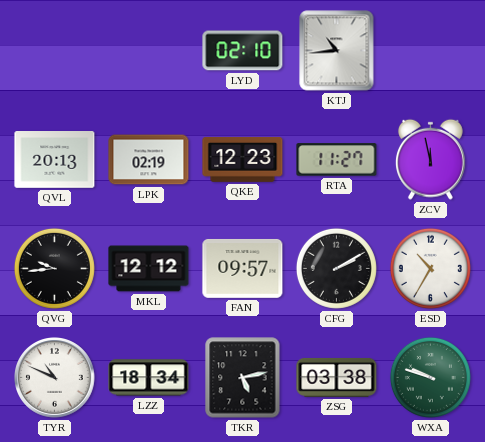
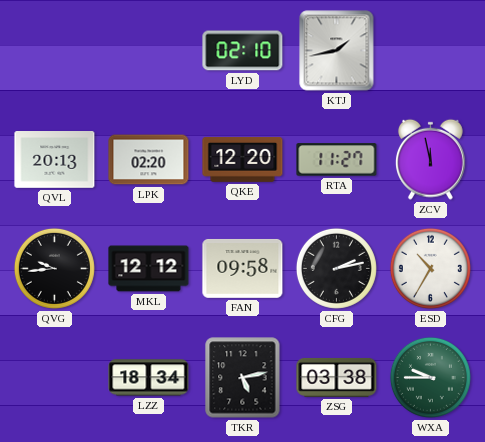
KTJ: 10:44 -> 1:43
LPK: 02:19 -> 02:20
QKE: 12:23 -> 12:20
FAN: 09:57 -> 09:58
CFG: 2:10 -> 2:13
TYR: 10:49 -> none
WXA: 9:48 -> 9:45
